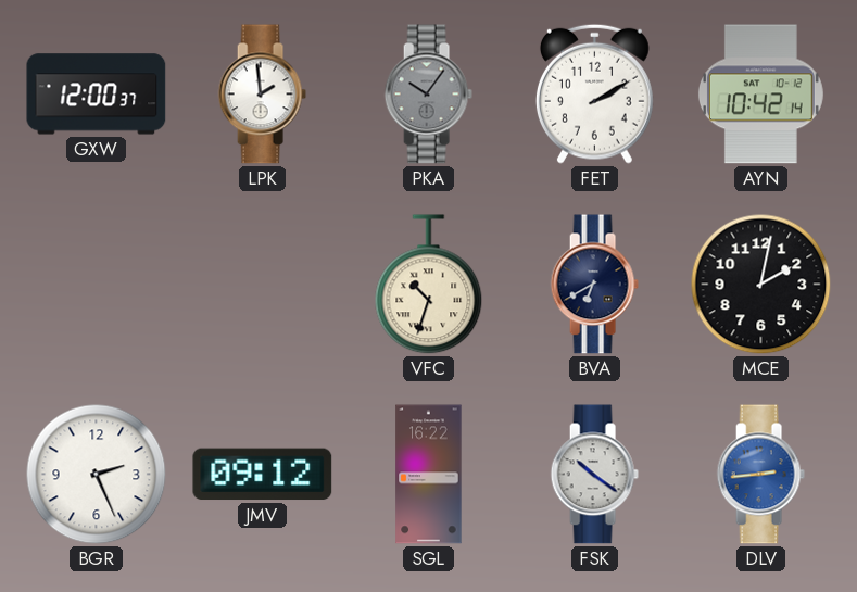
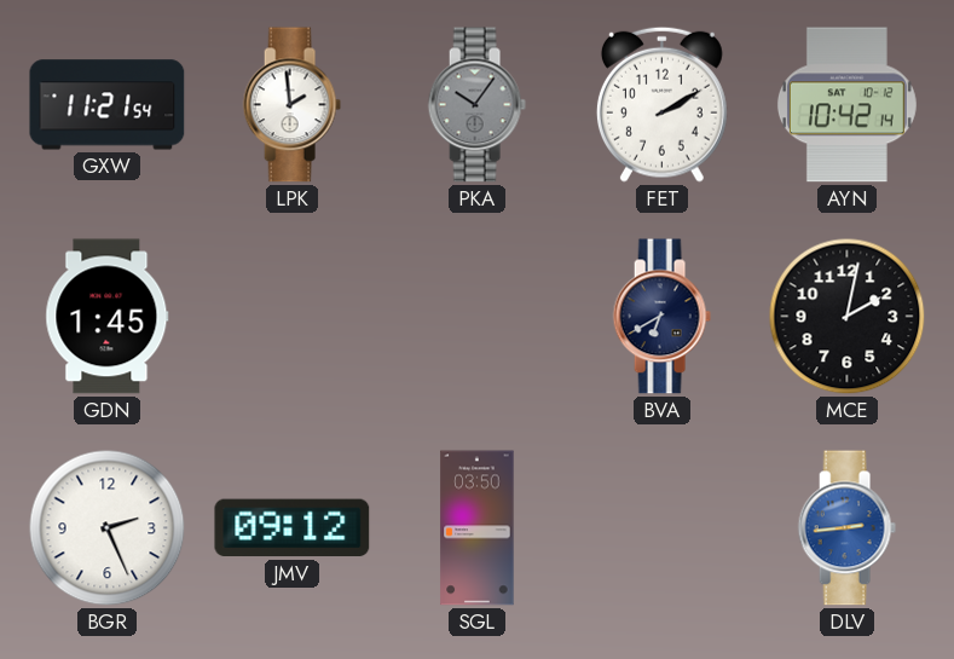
GXW: 12:00 -> 11:21
GDN: none -> 1:45
VFC: 10:33 -> none
SGL: 16:22 -> 03:50
FSK: 10:21 -> none
